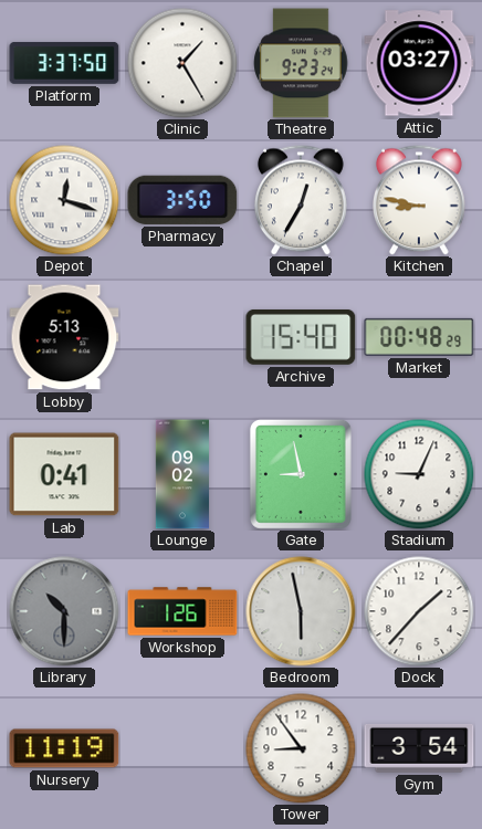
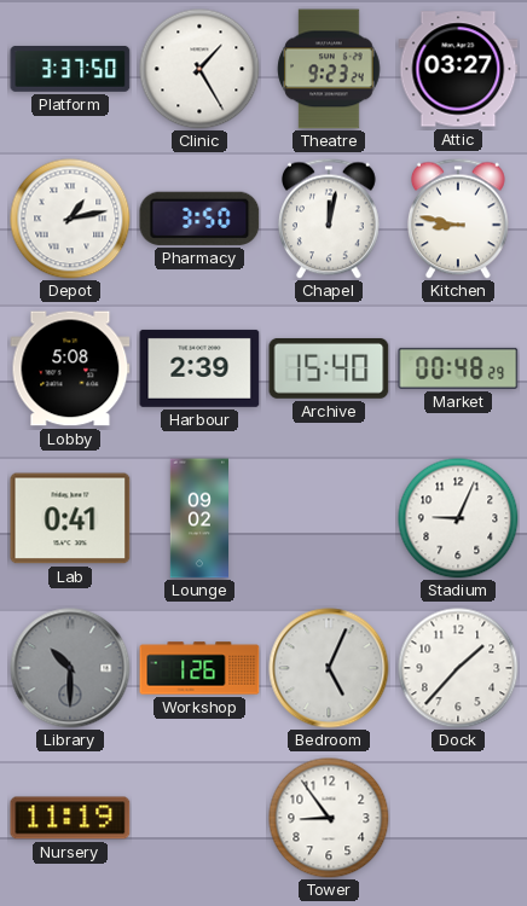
Depot: 12:18 -> 1:13
Chapel: 12:35 -> 12:02
Lobby: 5:13 -> 5:08
Harbour: none -> 2:39
Gate: 8:58 -> none
Bedroom: 5:58 -> 5:04
Gym: 3:54 -> none
